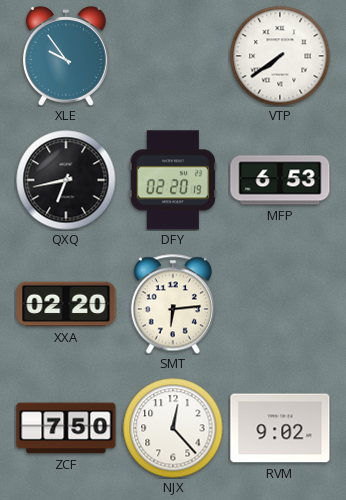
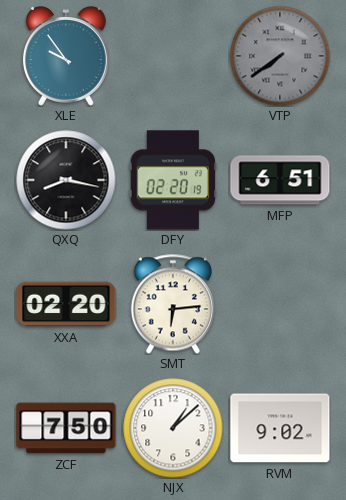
VTP dial: white -> grey
QXQ: 6:43 -> 8:17
MFP: 6:53 -> 6:51
NJX: 12:23 -> 1:08
